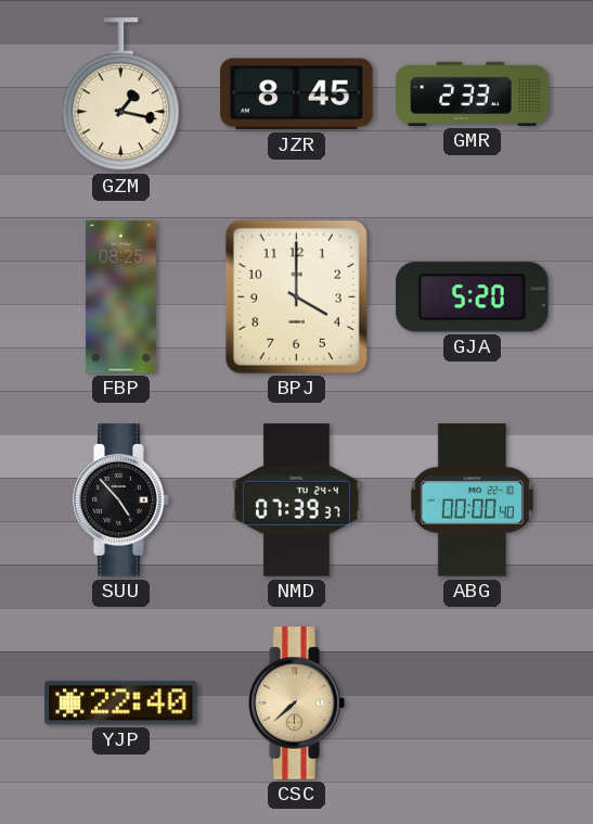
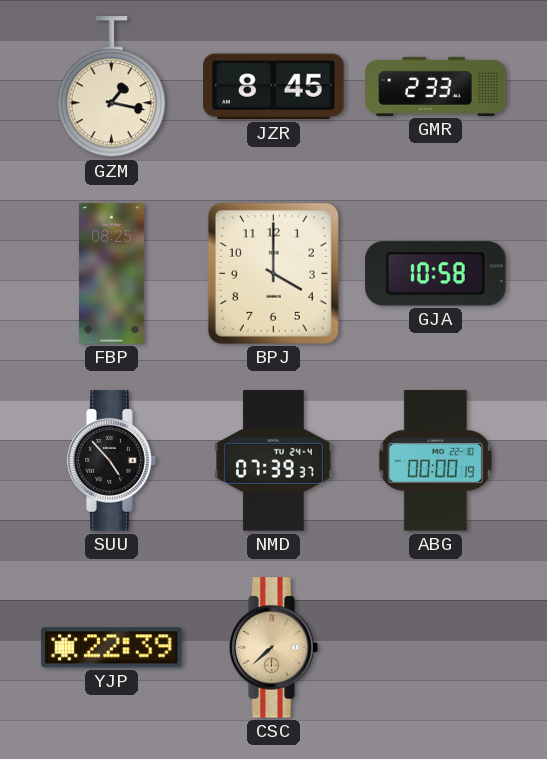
GJA: 5:20 -> 10:58
ABG: 00:00:40 -> 00:00:19
YJP: 22:40 -> 22:39
